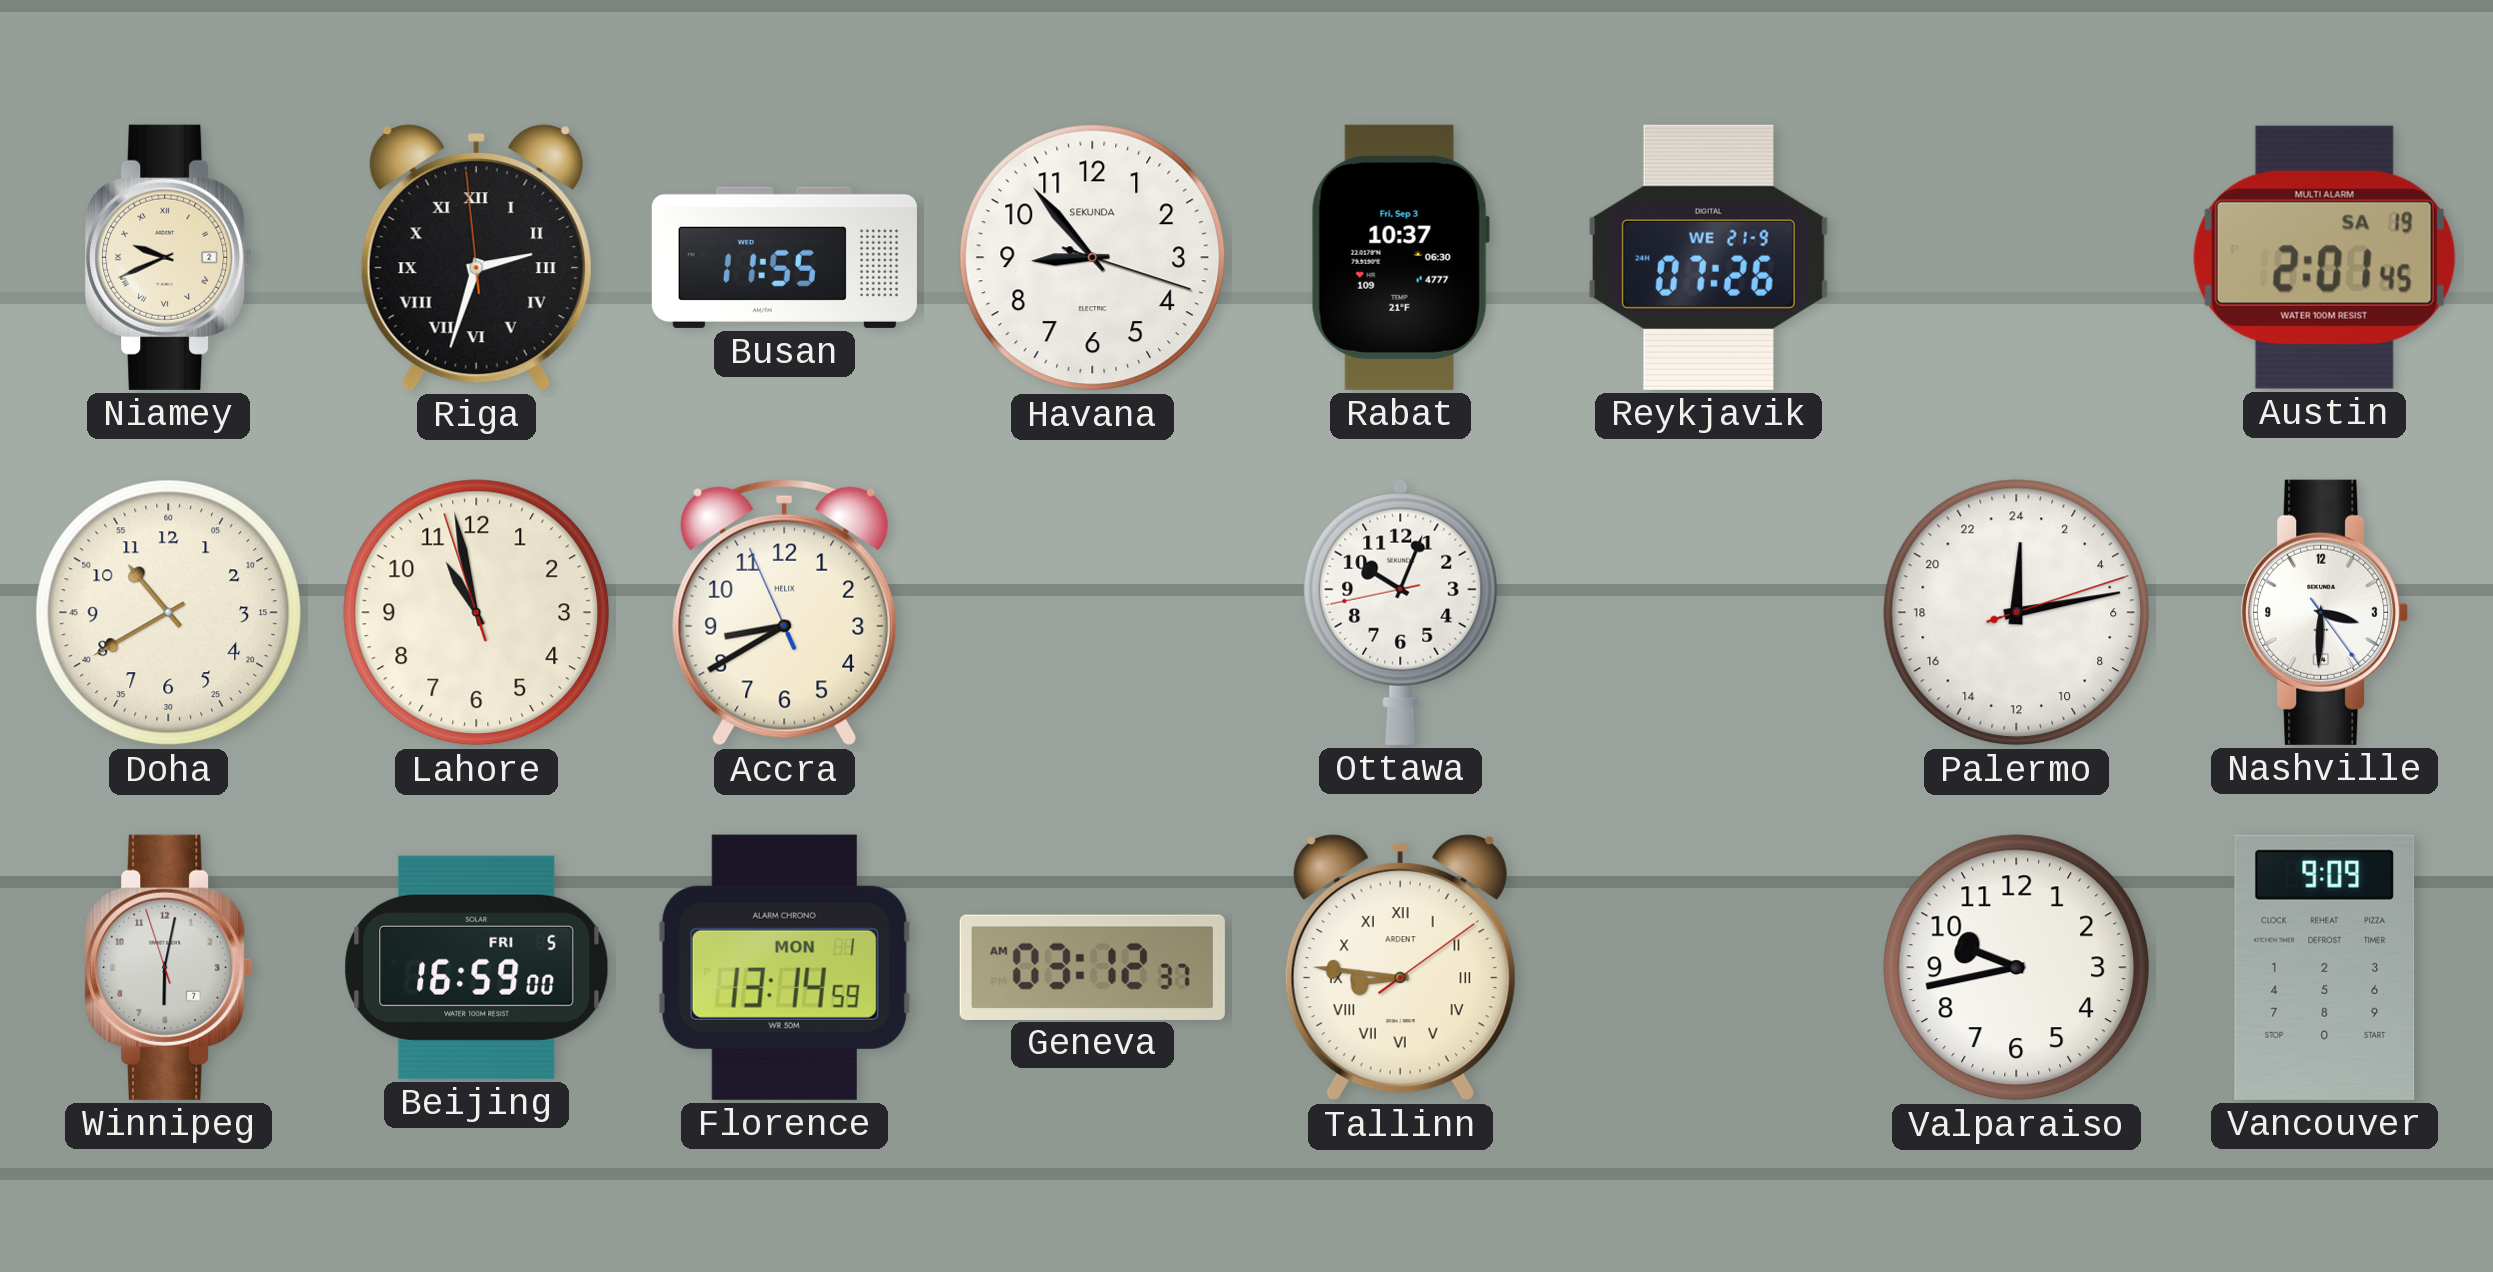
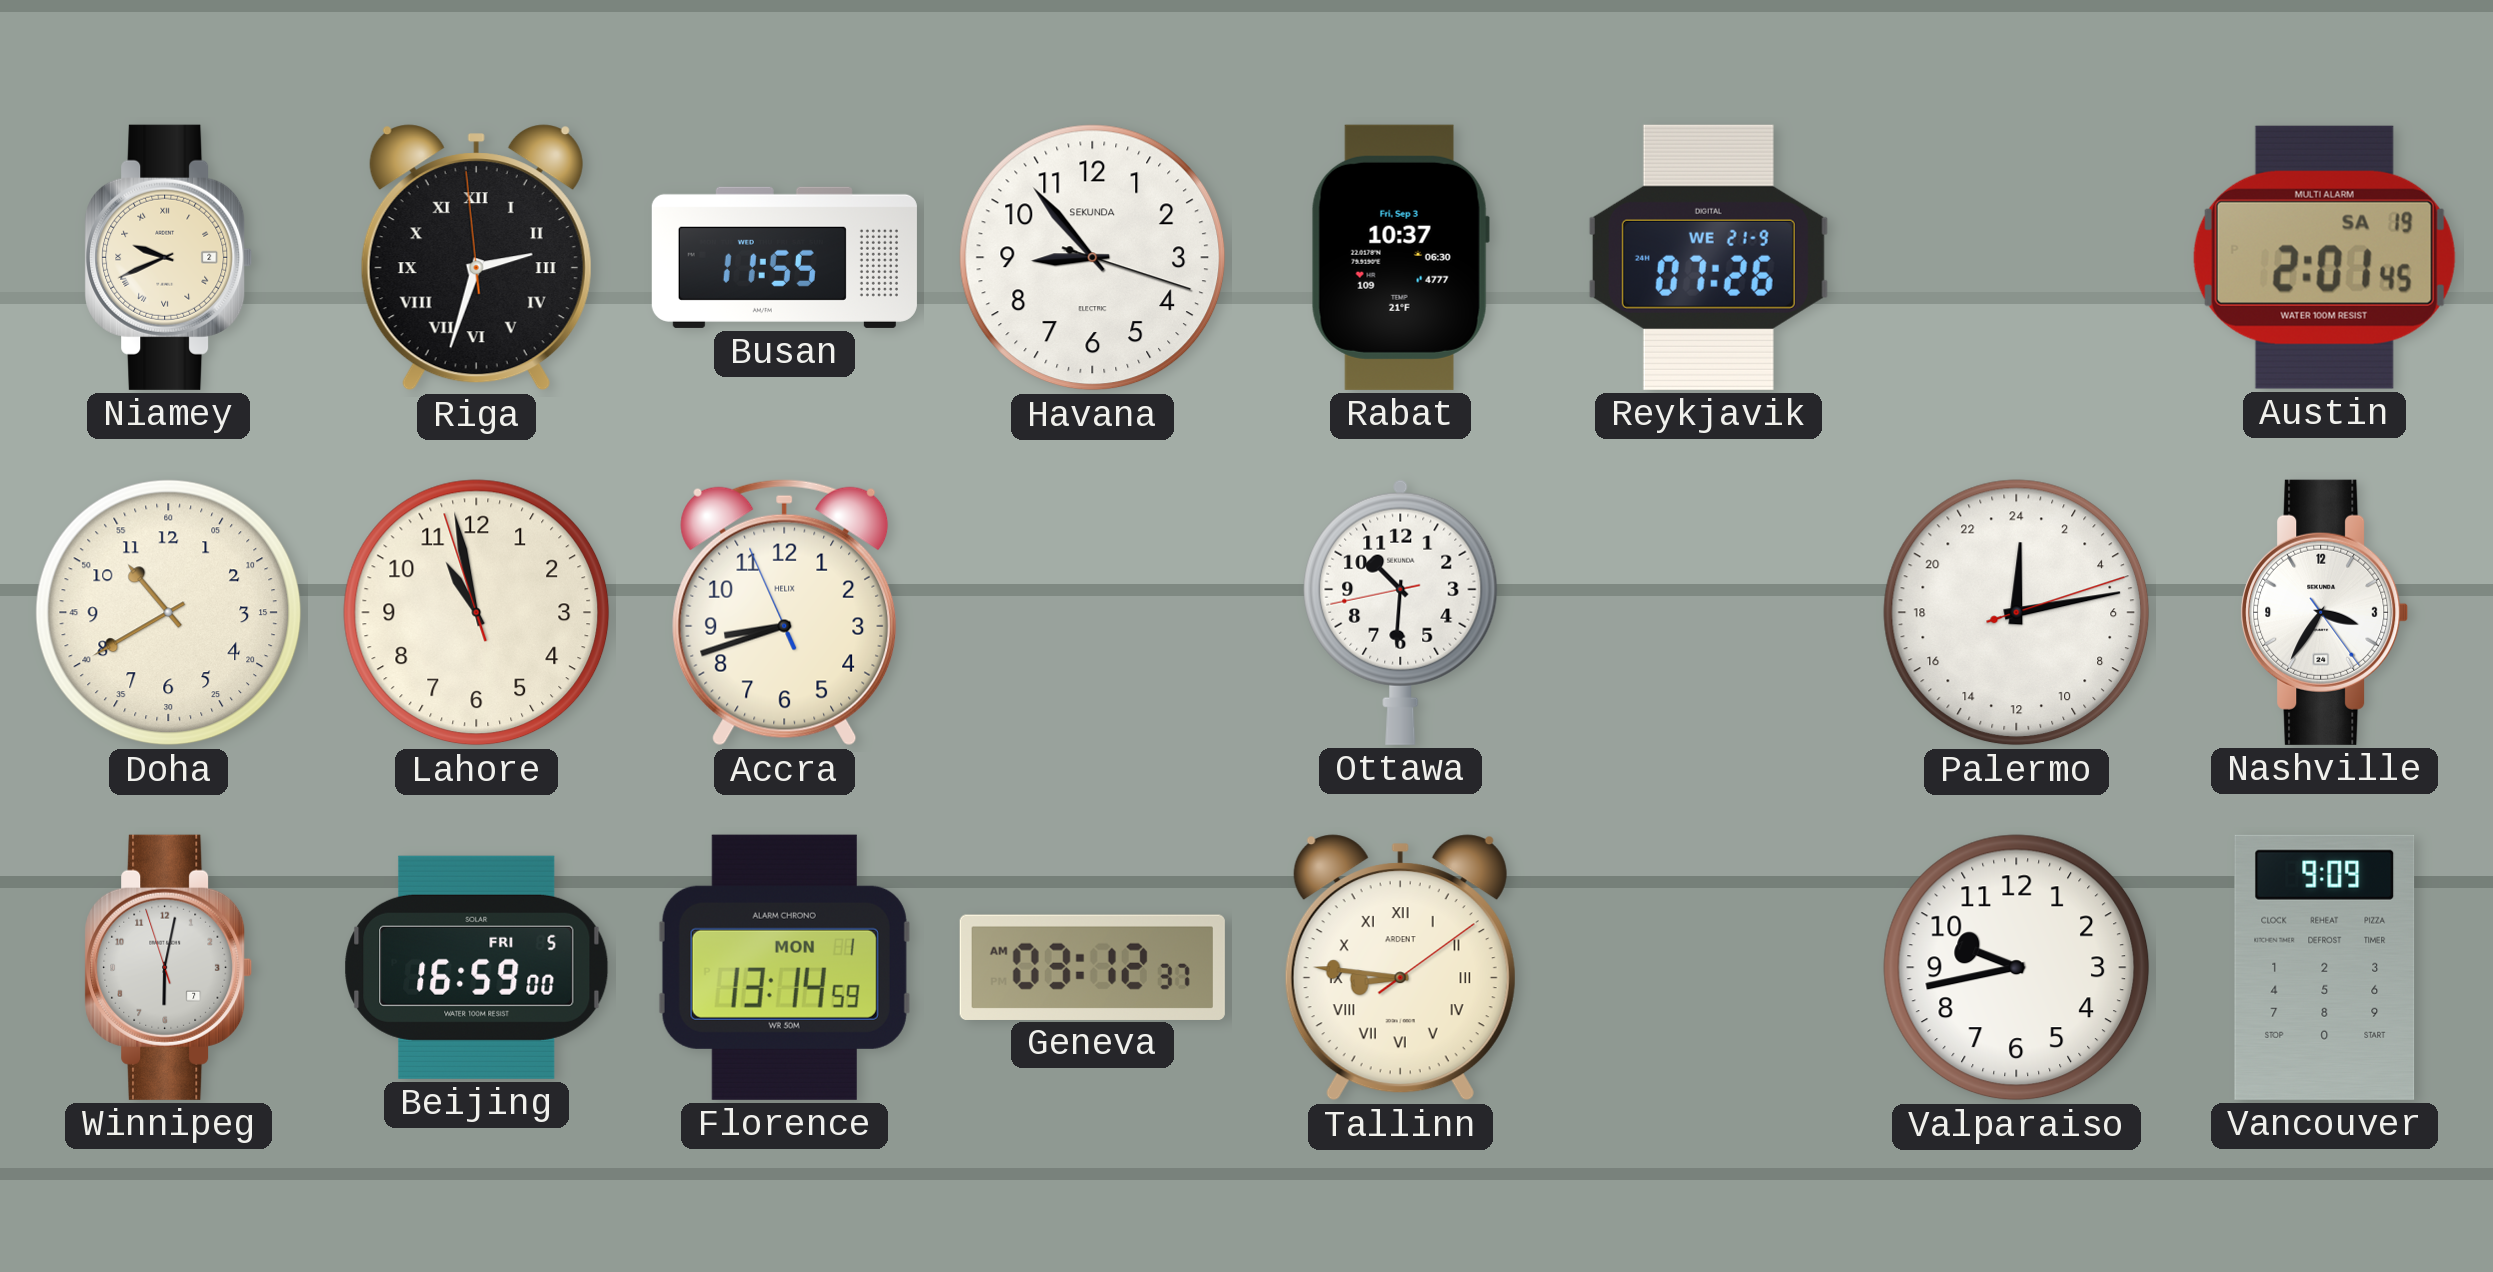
Accra: 8:39 -> 8:41
Ottawa: 10:03 -> 10:30
Nashville: 3:30 -> 3:35
